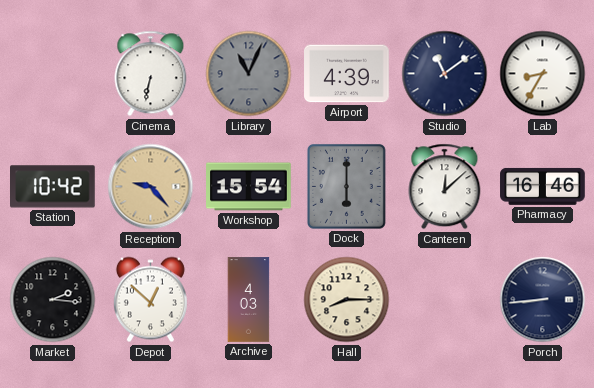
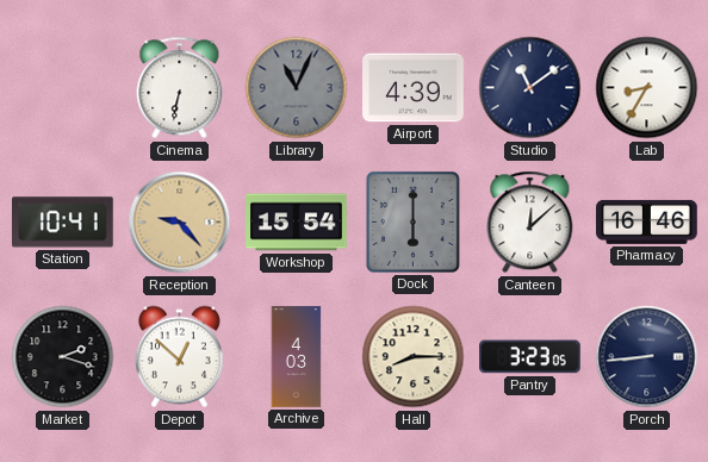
Station: 10:42 -> 10:41
Market: 2:16 -> 2:18
Pantry: none -> 3:23
